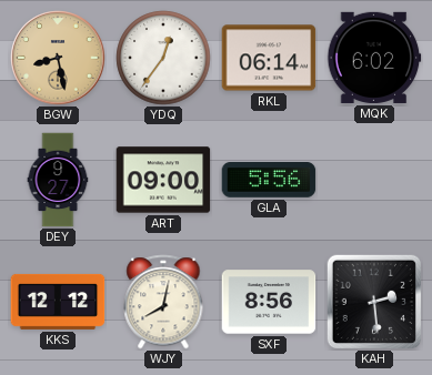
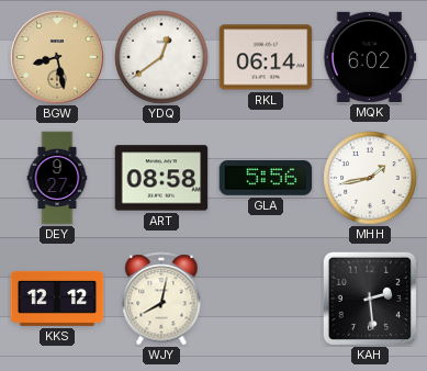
YDQ: 12:36 -> 12:39
ART: 09:00 -> 08:58
MHH: none -> 1:43
SXF: 8:56 -> none
